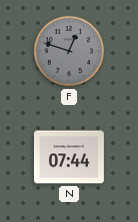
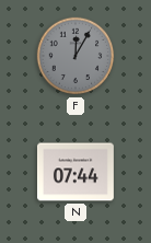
F: 12:48 -> 12:05
